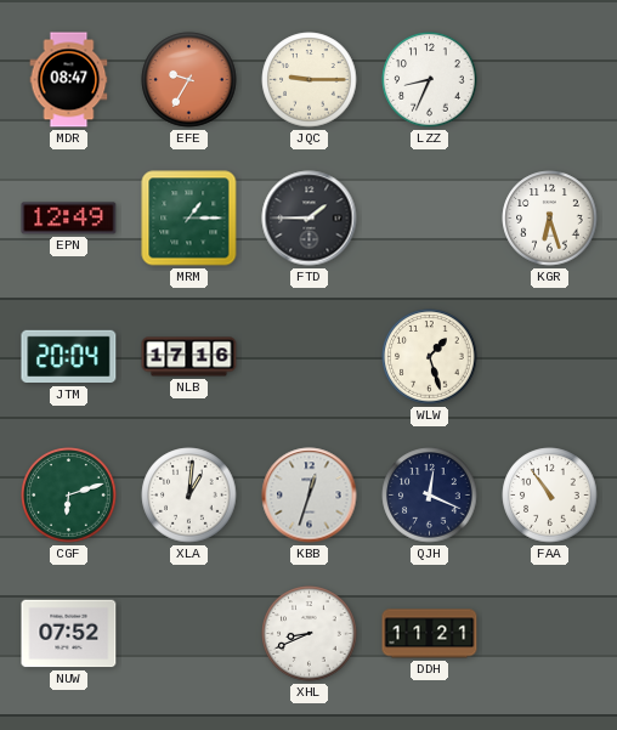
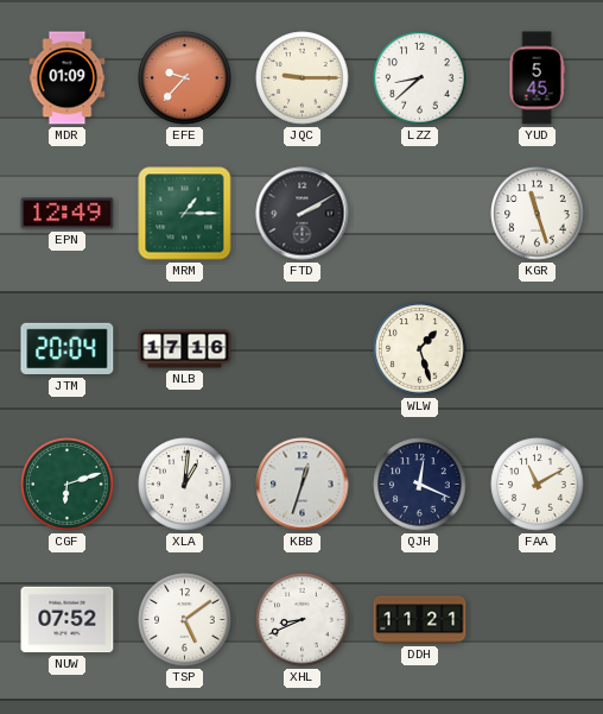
MDR: 08:47 -> 01:09
EFE: 9:35 -> 9:37
LZZ: 8:34 -> 8:38
YUD: none -> 5:45
FTD: 1:45 -> 2:10
KGR: 6:27 -> 11:27
FAA: 10:54 -> 11:10
TSP: none -> 5:09
